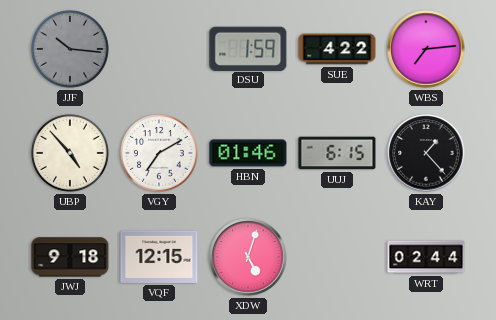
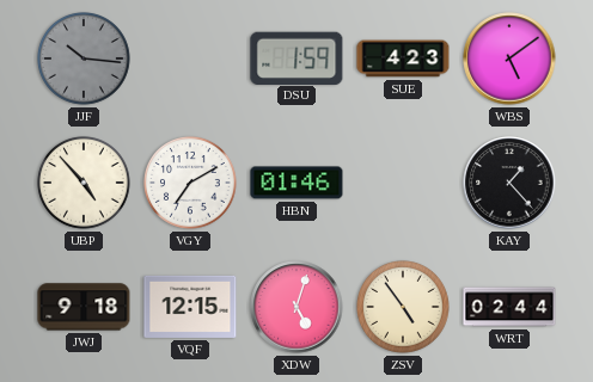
SUE: 4:22 -> 4:23
WBS: 7:14 -> 5:09
UUJ: 6:15 -> none
ZSV: none -> 4:54
